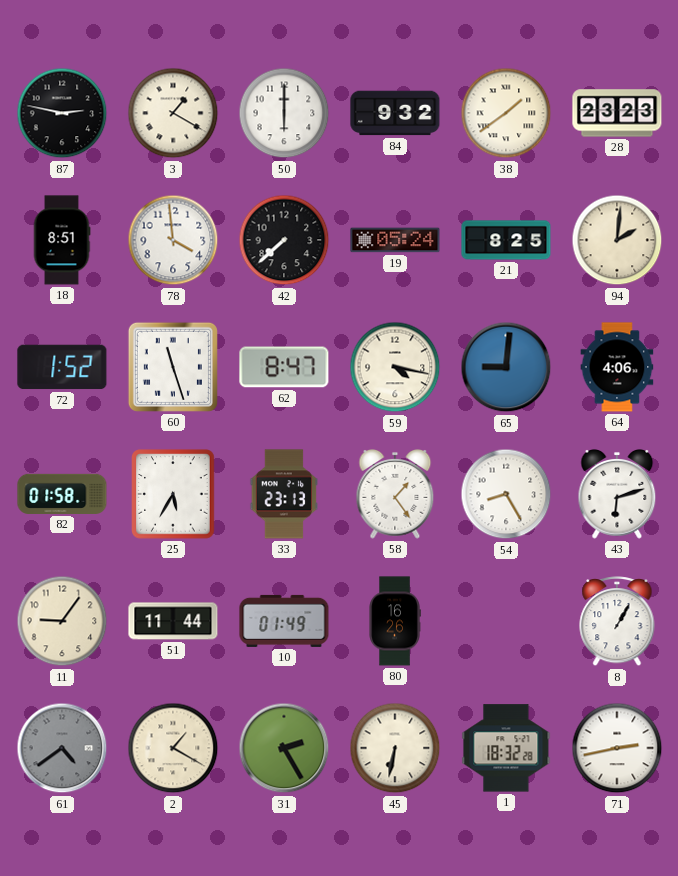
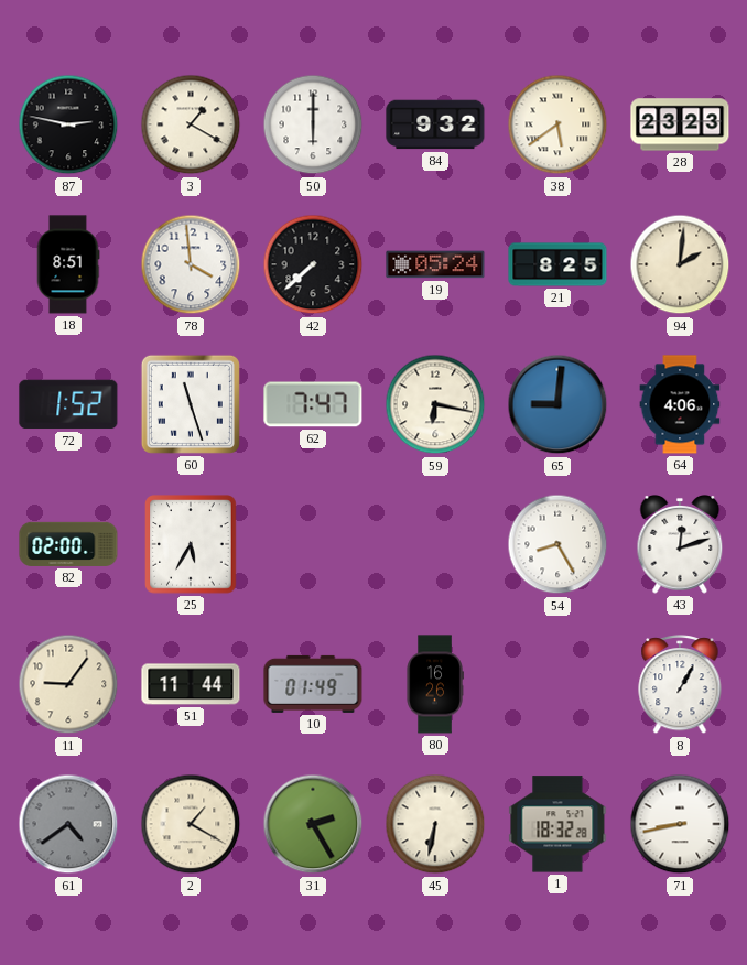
38: 1:39 -> 5:39
62: 8:47 -> 7:47
59: 4:17 -> 6:17
82: 01:58 -> 02:00
33: 23:13 -> none
58: 1:24 -> none
43: 6:12 -> 12:12
71: 2:43 -> 8:43
